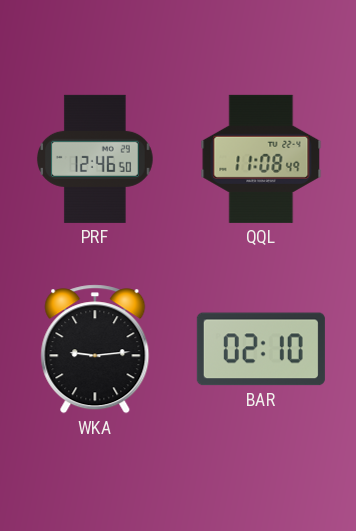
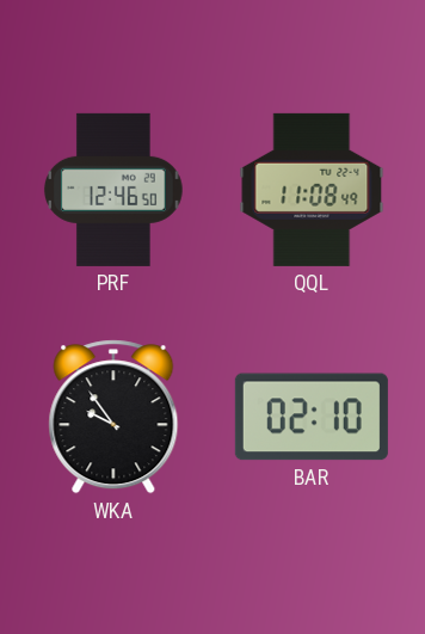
WKA: 9:14 -> 9:54
